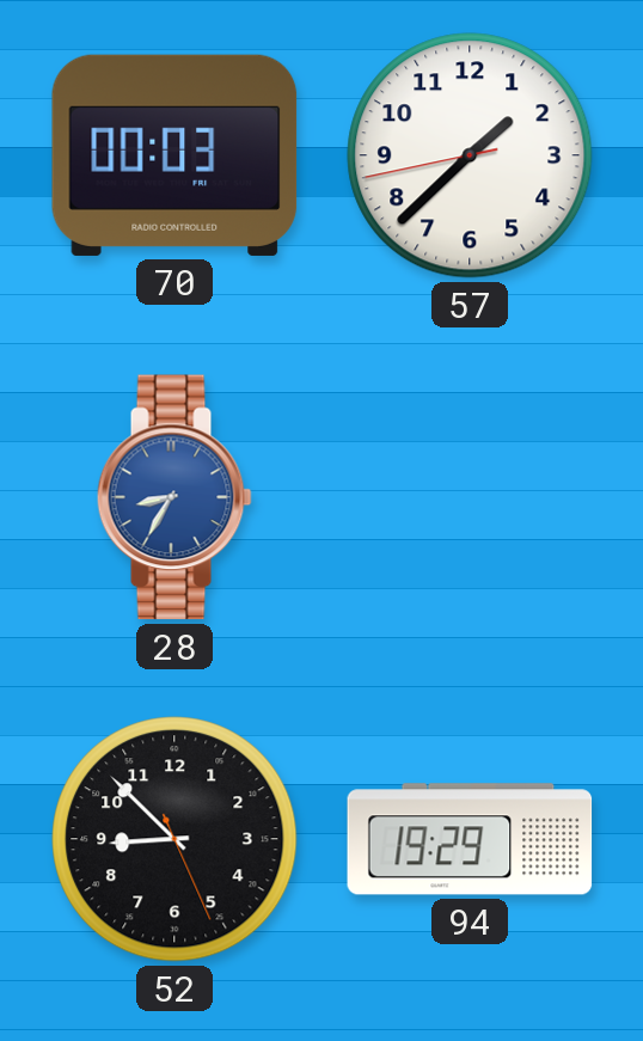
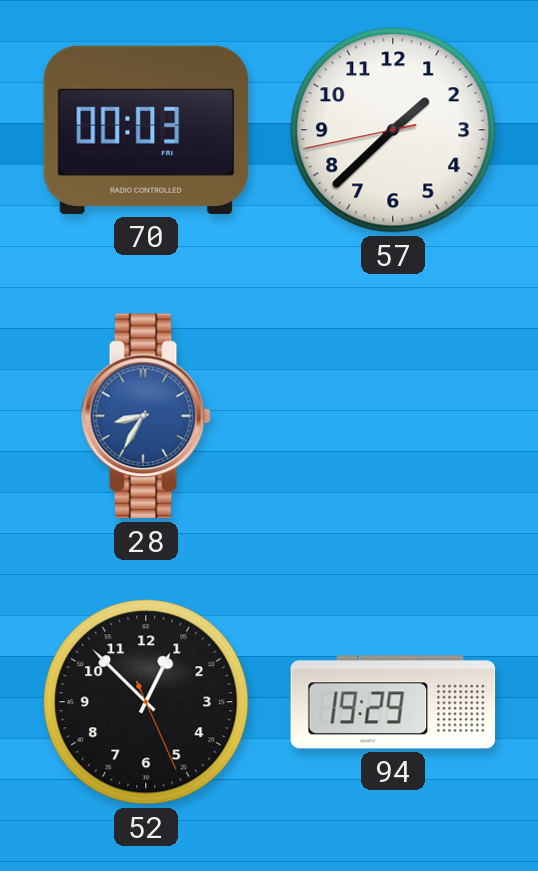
52: 8:52 -> 12:52
